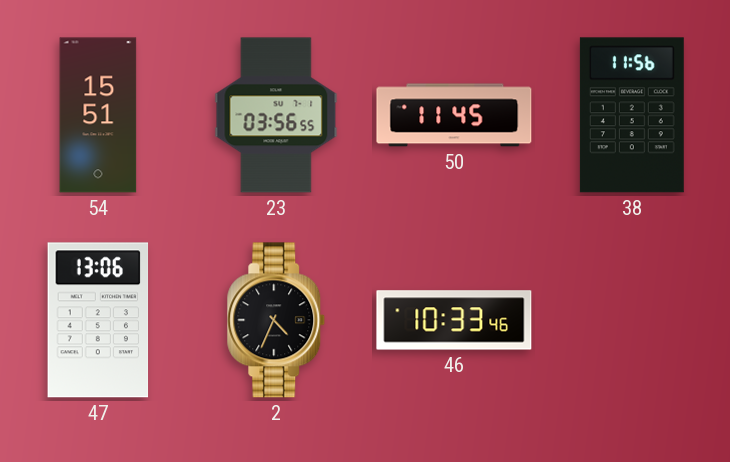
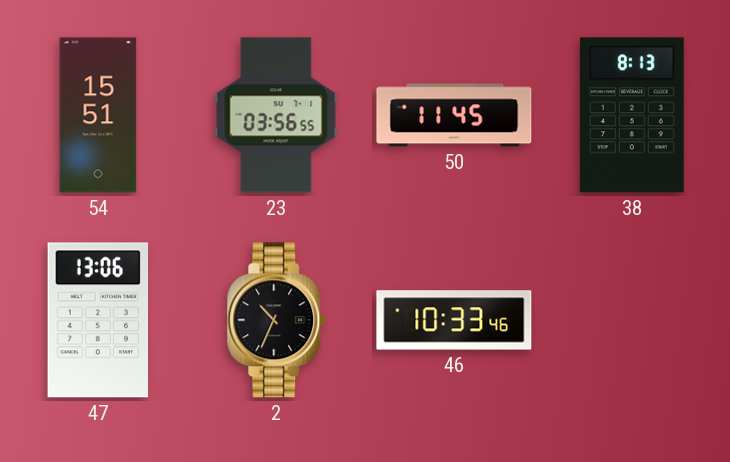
38: 11:56 -> 8:13
2: 4:34 -> 10:34
